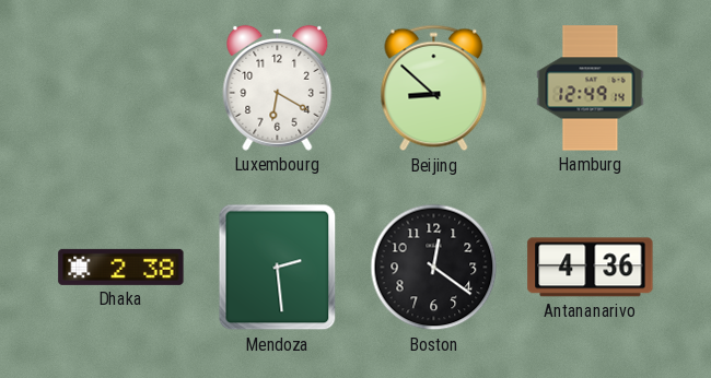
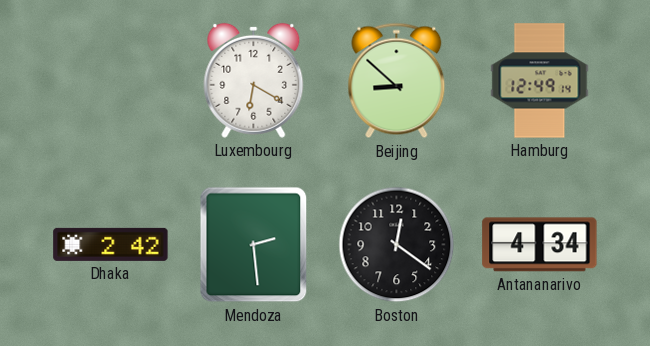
Dhaka: 2:38 -> 2:42
Antananarivo: 4:36 -> 4:34
